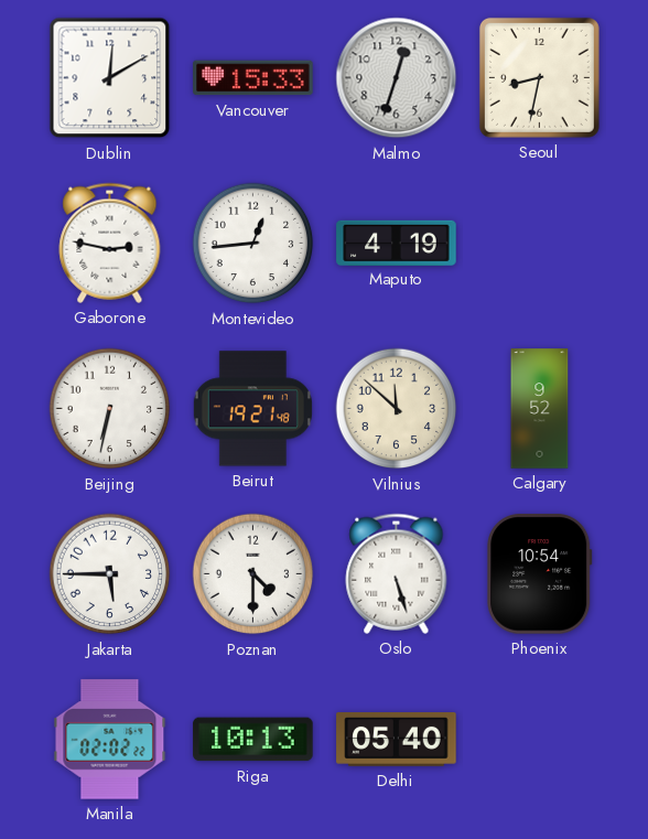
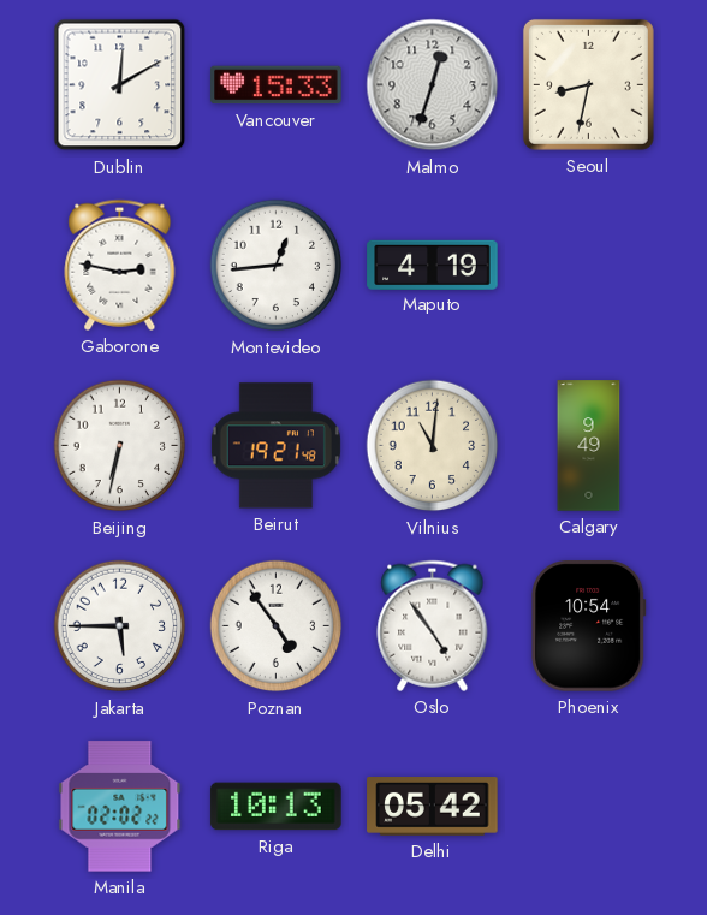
Vilnius: 11:52 -> 11:01
Calgary: 9:52 -> 9:49
Poznan: 4:30 -> 4:54
Oslo: 5:27 -> 4:54
Delhi: 05:40 -> 05:42
